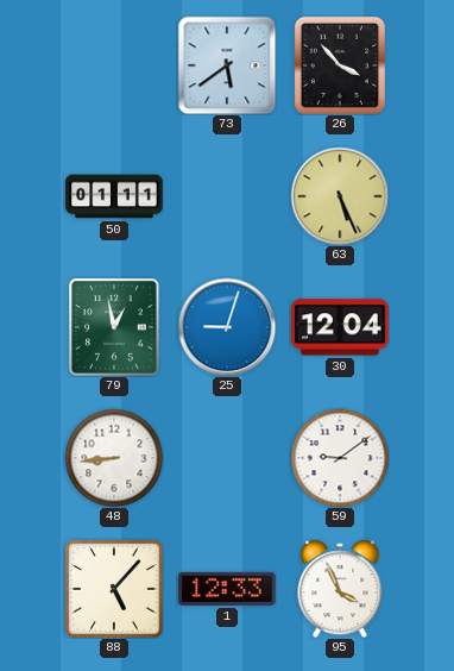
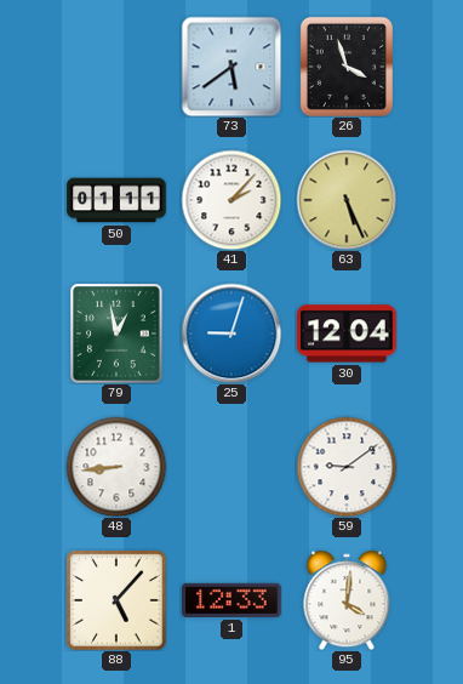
26: 3:53 -> 3:57
41: none -> 2:07
95: 3:56 -> 4:01
